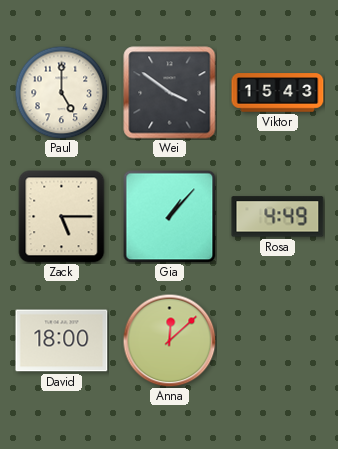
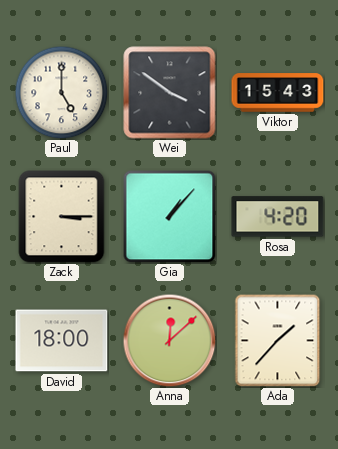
Zack: 5:15 -> 3:15
Rosa: 4:49 -> 4:20
Ada: none -> 1:37
